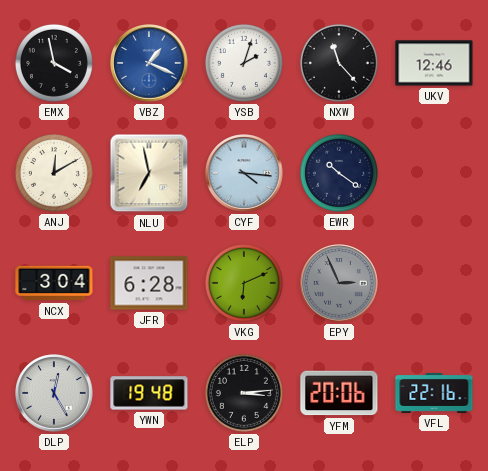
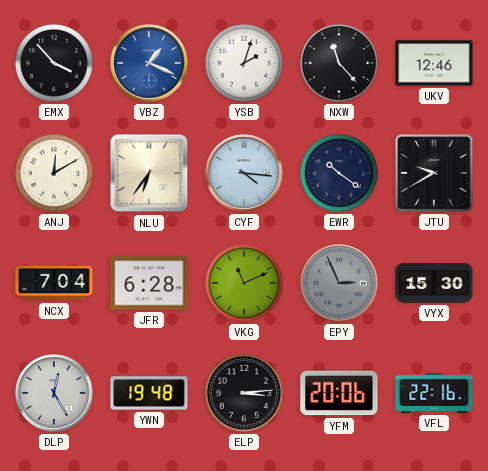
EMX: 3:58 -> 3:53
NLU: 6:58 -> 6:36
JTU: none -> 9:40
NCX: 3:04 -> 7:04
VKG: 6:11 -> 11:11
VYX: none -> 15:30
